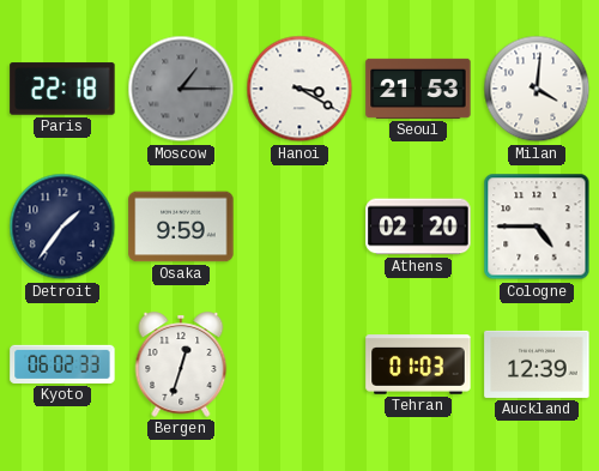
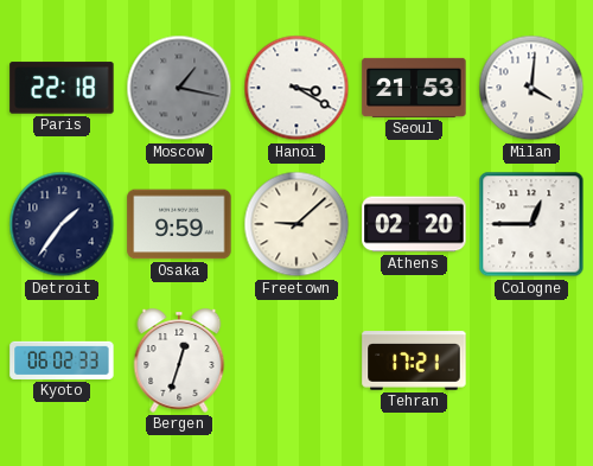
Moscow: 1:15 -> 1:17
Freetown: none -> 9:08
Cologne: 4:45 -> 12:45
Tehran: 01:03 -> 17:21
Auckland: 12:39 -> none
